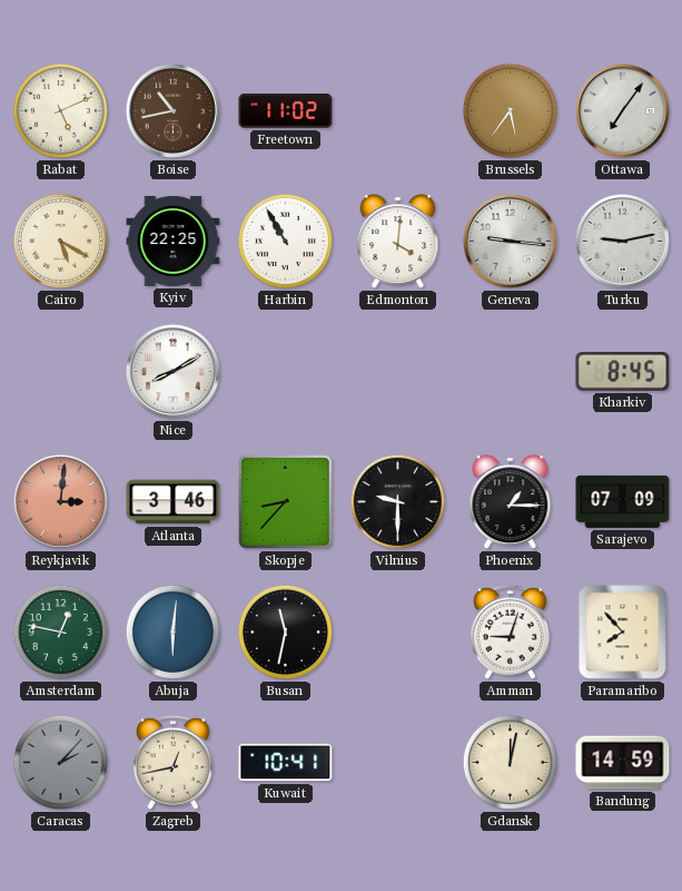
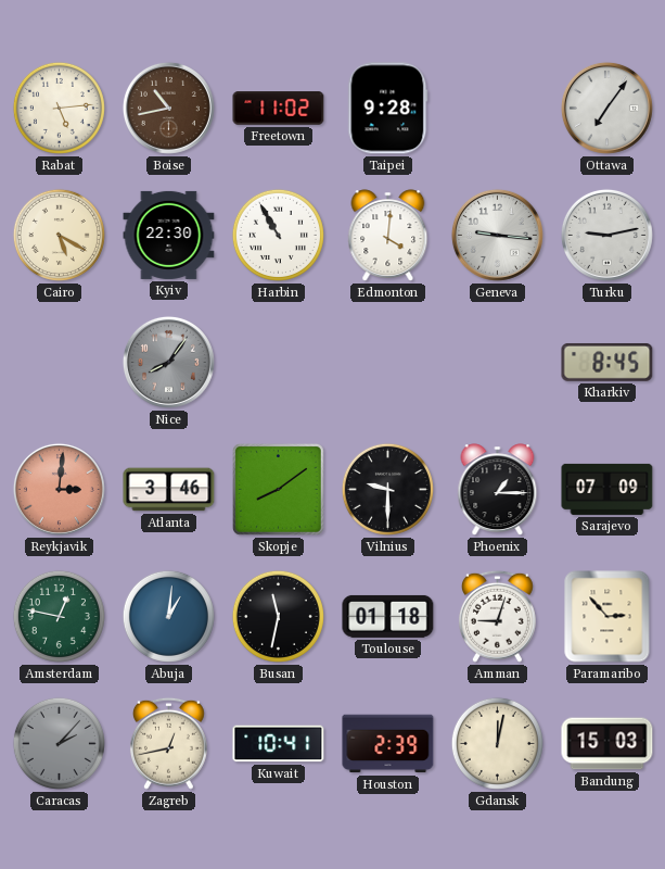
Rabat: 5:11 -> 5:14
Taipei: none -> 9:28
Brussels: 5:36 -> none
Kyiv: 22:25 -> 22:30
Nice: 8:10 -> 8:06
Nice dial: white -> grey
Skopje: 8:37 -> 8:09
Abuja: 6:01 -> 1:01
Toulouse: none -> 01:18
Paramaribo: 7:53 -> 2:53
Houston: none -> 2:39
Bandung: 14:59 -> 15:03
